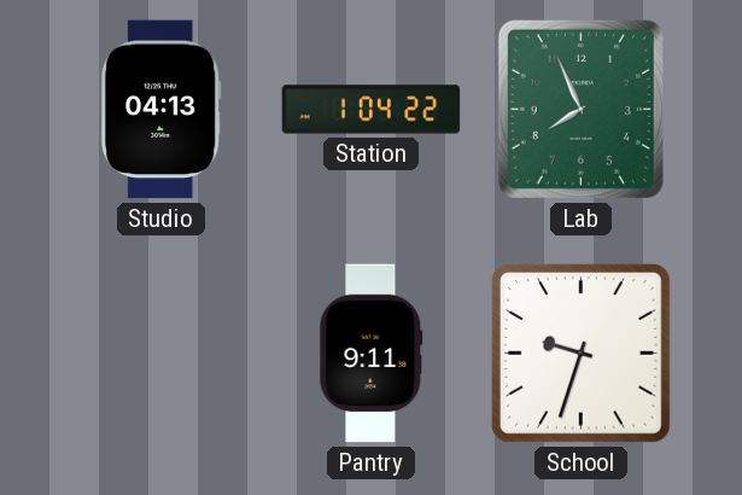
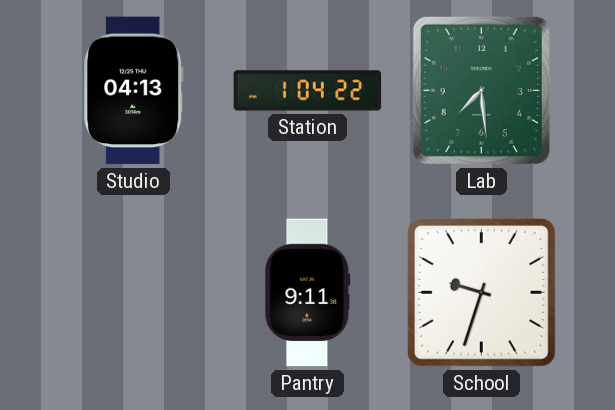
Lab: 7:56 -> 7:29
